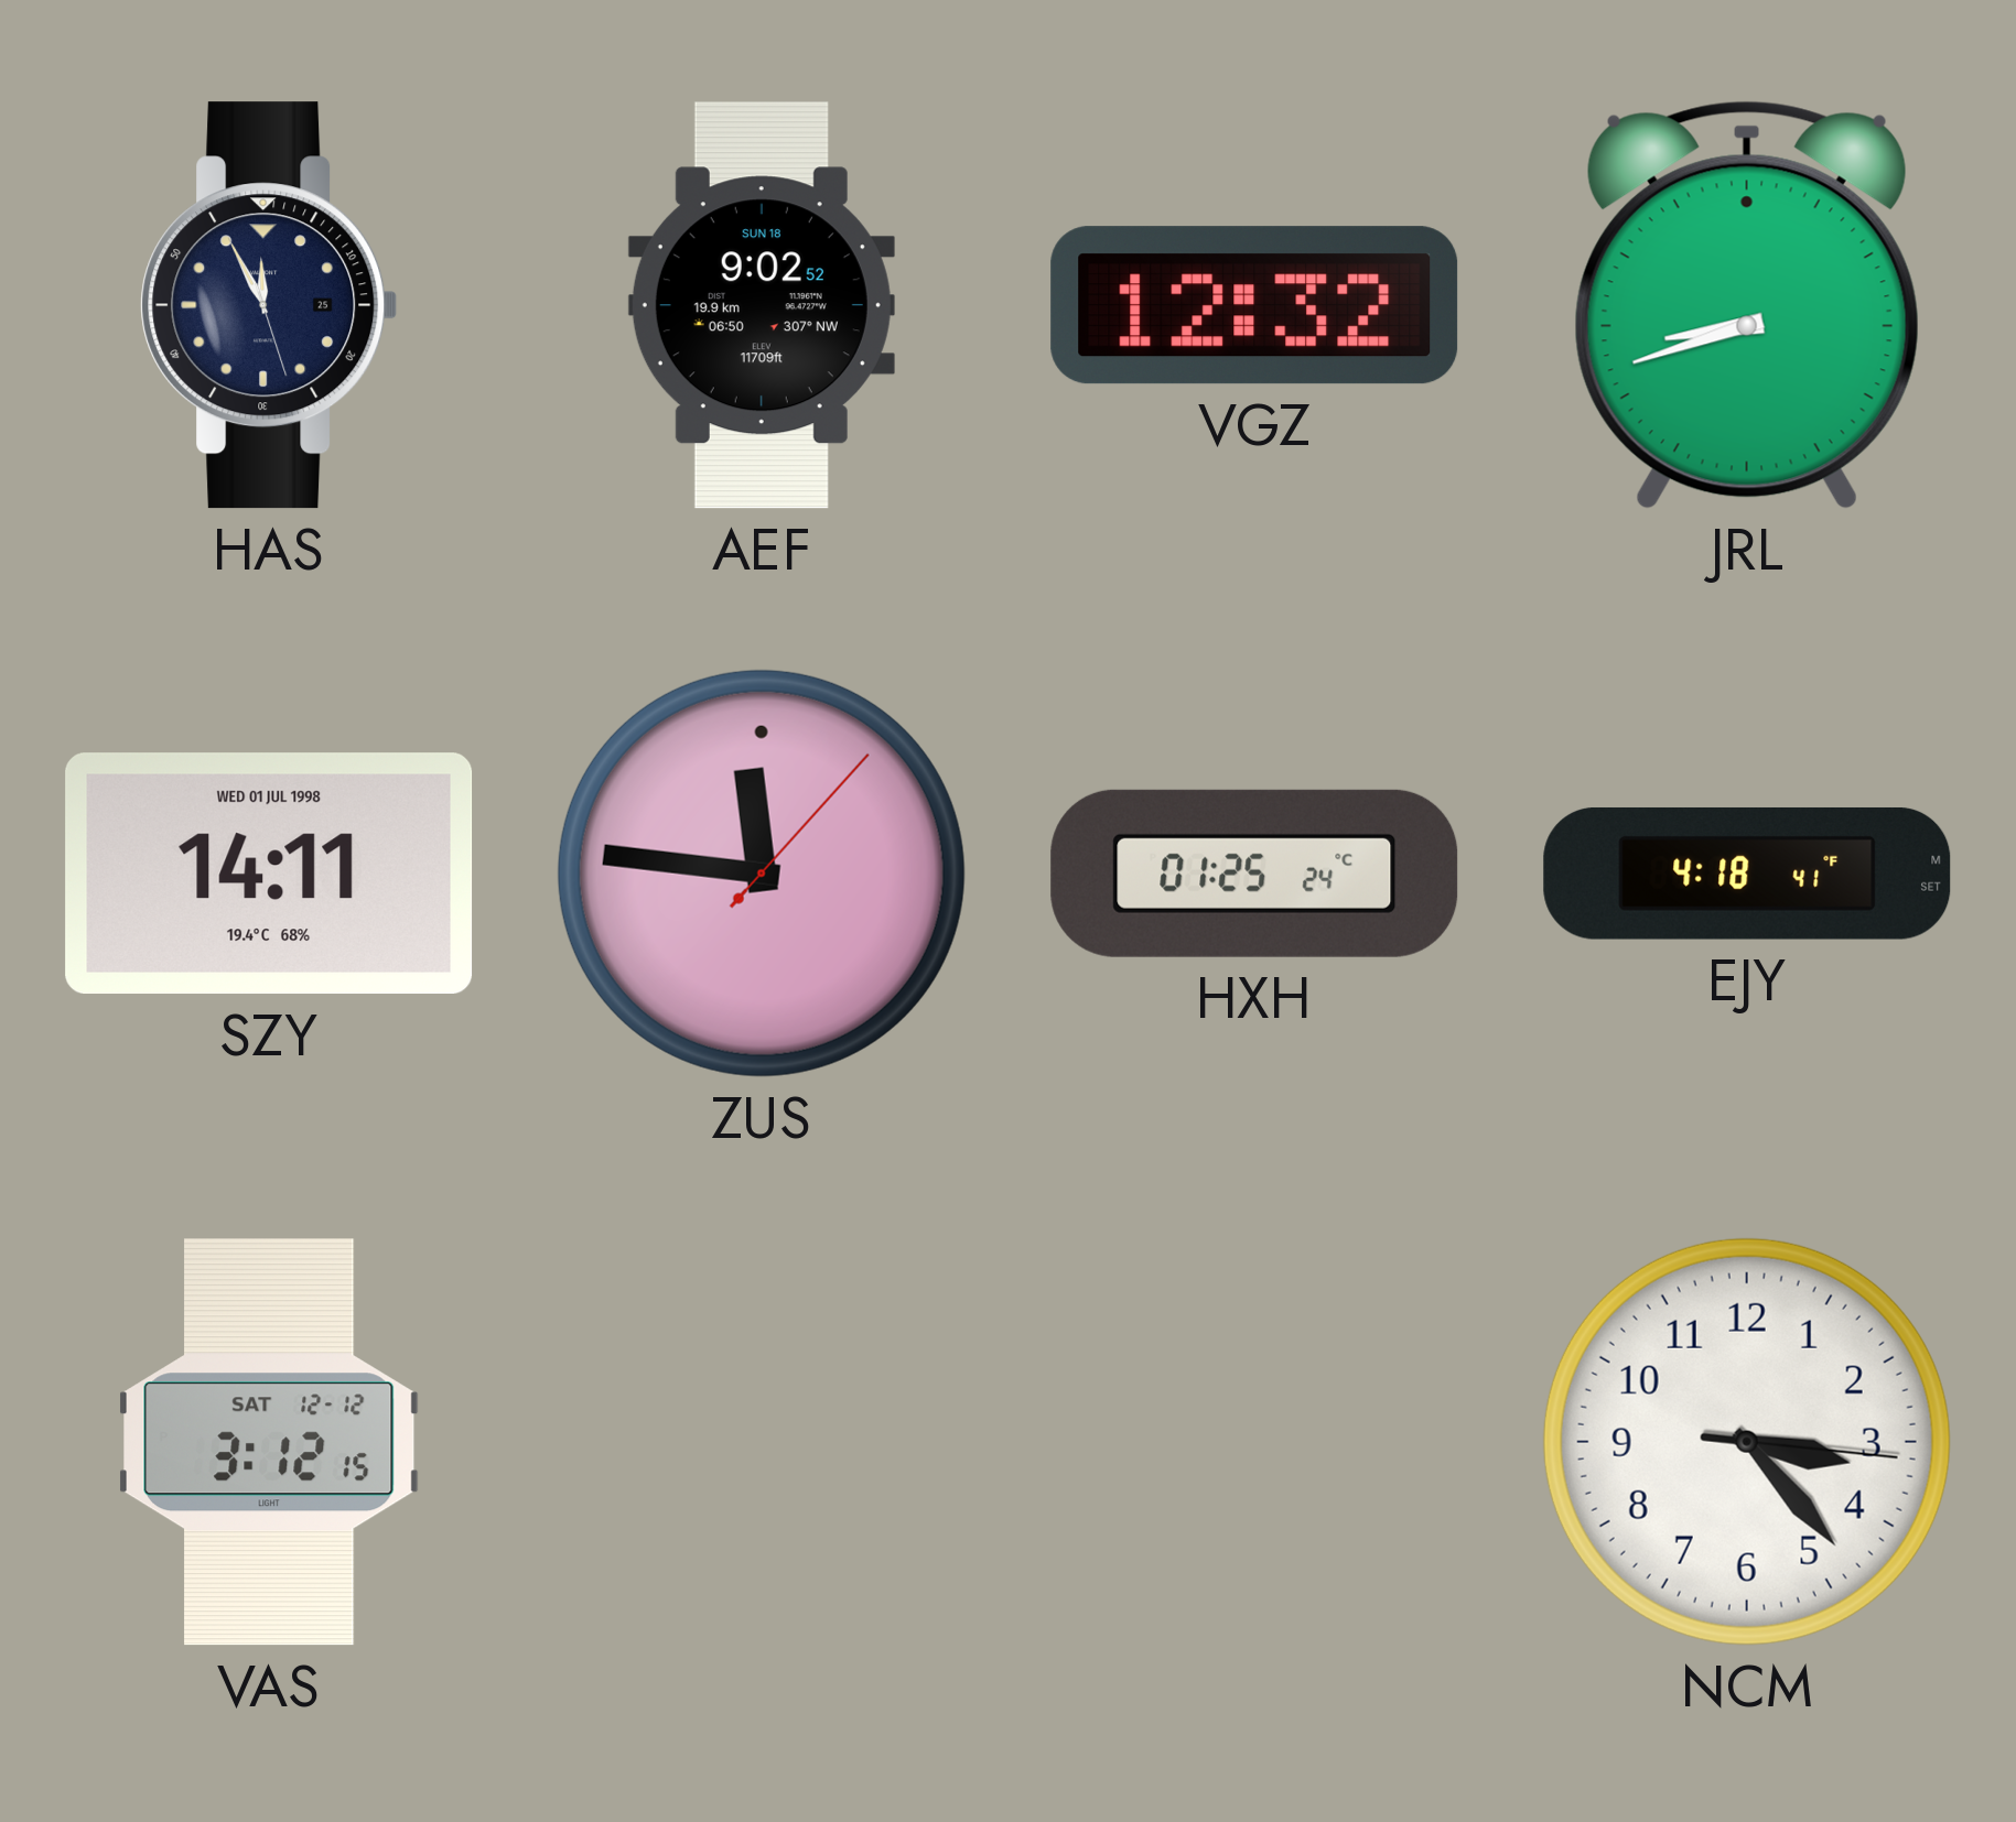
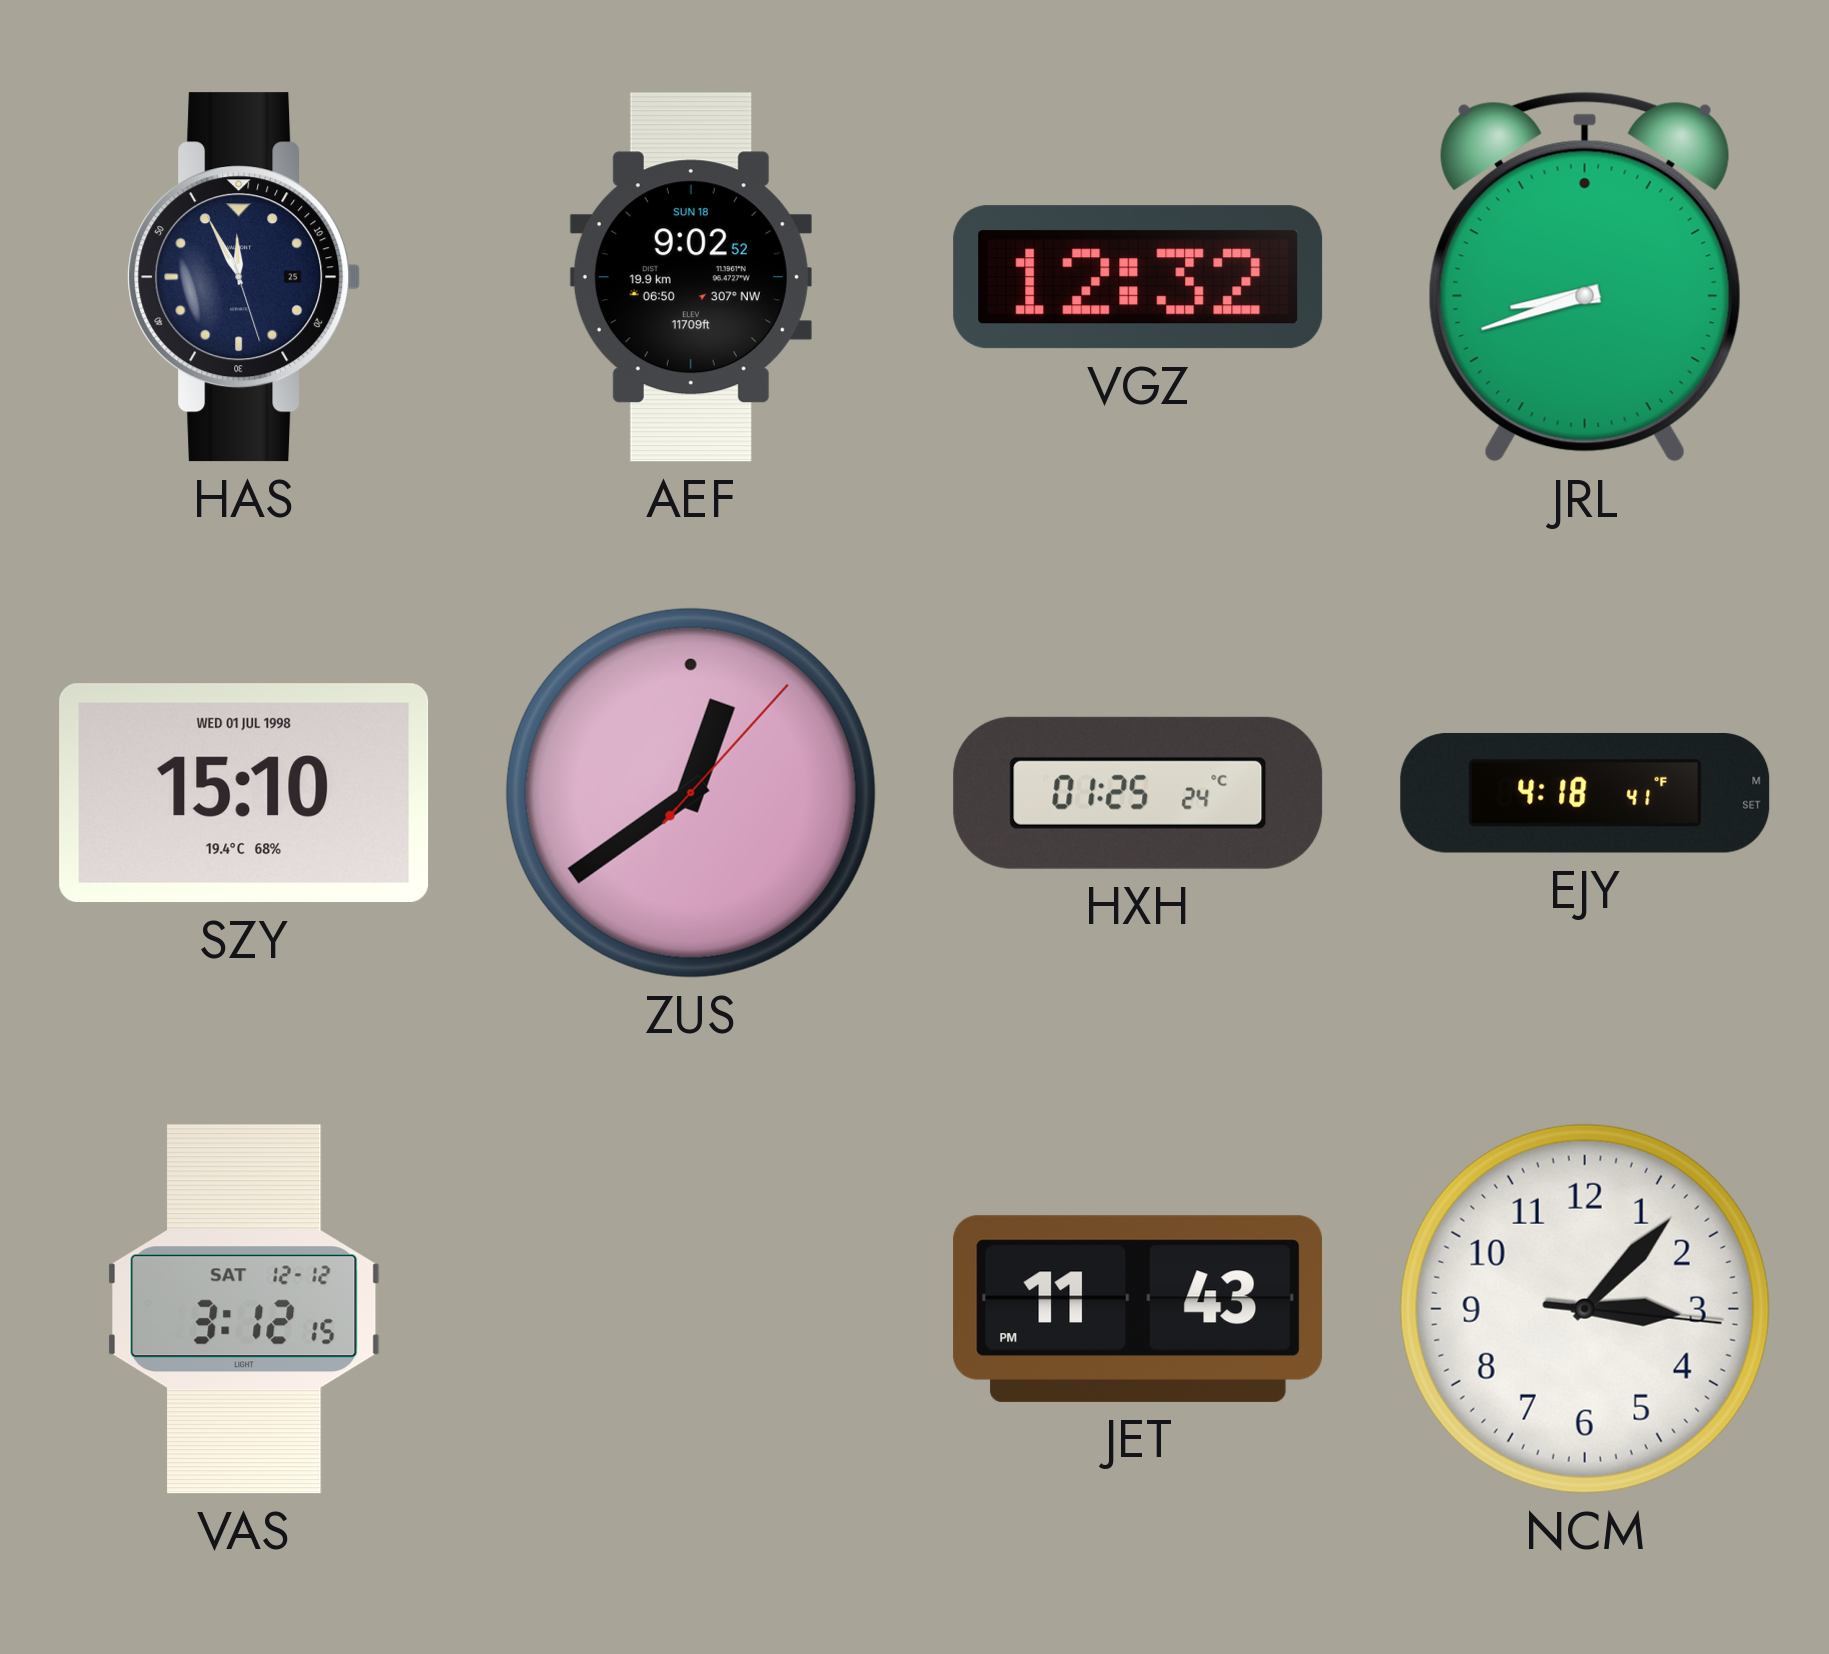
SZY: 14:11 -> 15:10
ZUS: 11:46 -> 12:39
JET: none -> 11:43
NCM: 3:23 -> 3:07
